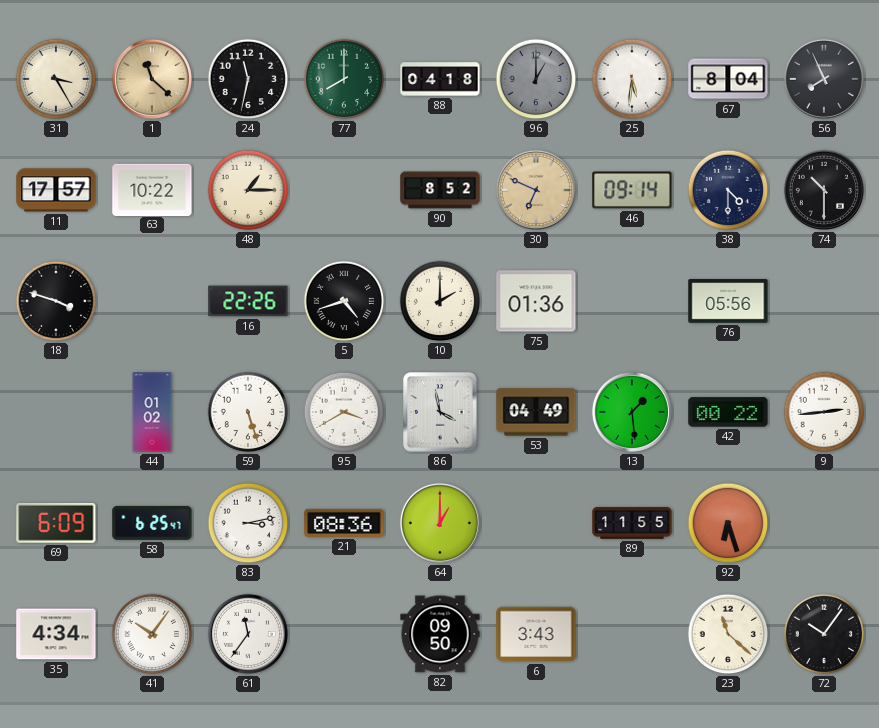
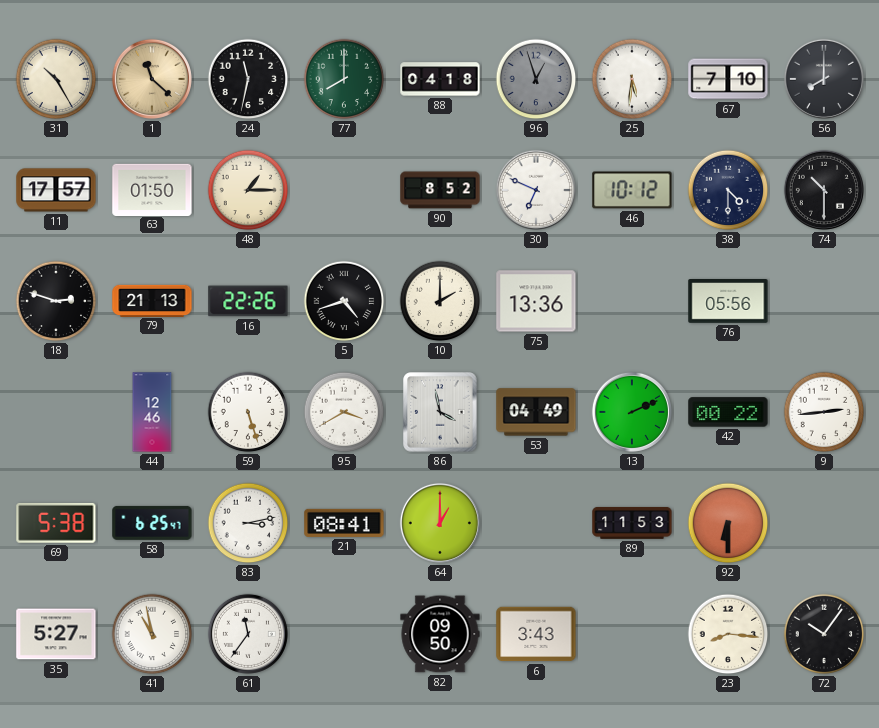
31: 3:25 -> 10:25
96: 1:00 -> 12:57
67: 8:04 -> 7:10
56: 7:56 -> 8:00
63: 10:22 -> 01:50
30 dial: champagne -> white
46: 09:14 -> 10:12
18: 3:48 -> 2:48
79: none -> 21:13
75: 01:36 -> 13:36
44: 01:02 -> 12:46
13: 1:29 -> 2:11
69: 6:09 -> 5:38
21: 08:36 -> 08:41
89: 11:55 -> 11:53
92: 6:27 -> 6:30
35: 4:34 -> 5:27
41: 10:06 -> 10:58
23: 11:22 -> 8:16
